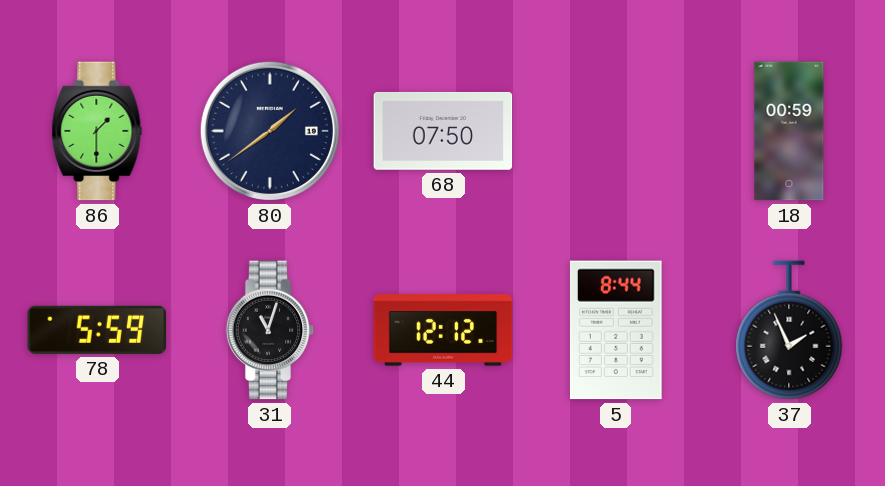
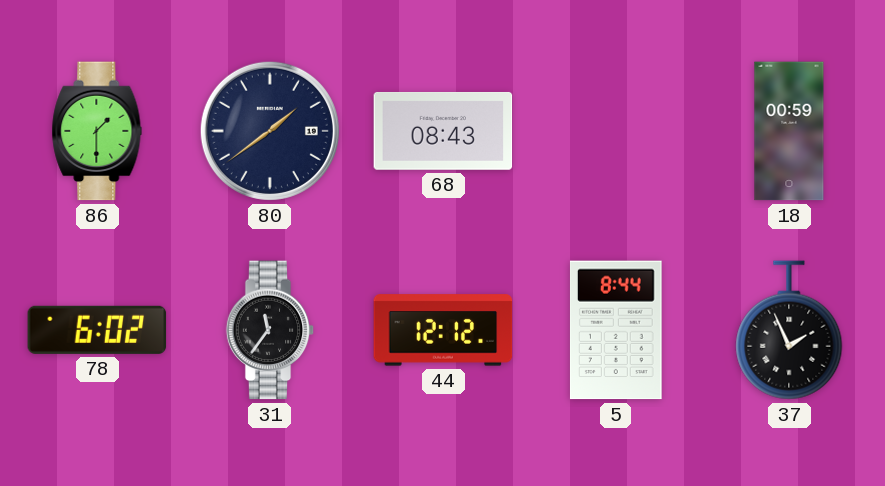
68: 07:50 -> 08:43
78: 5:59 -> 6:02
31: 11:03 -> 11:36
